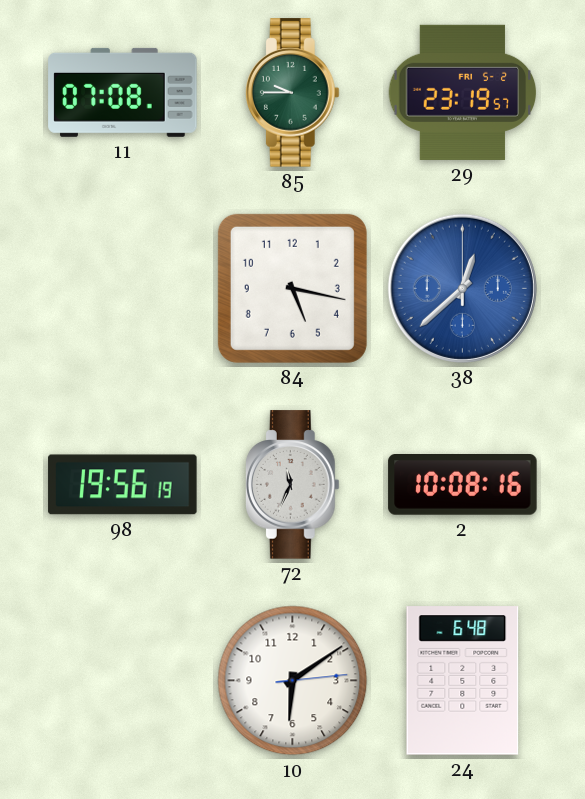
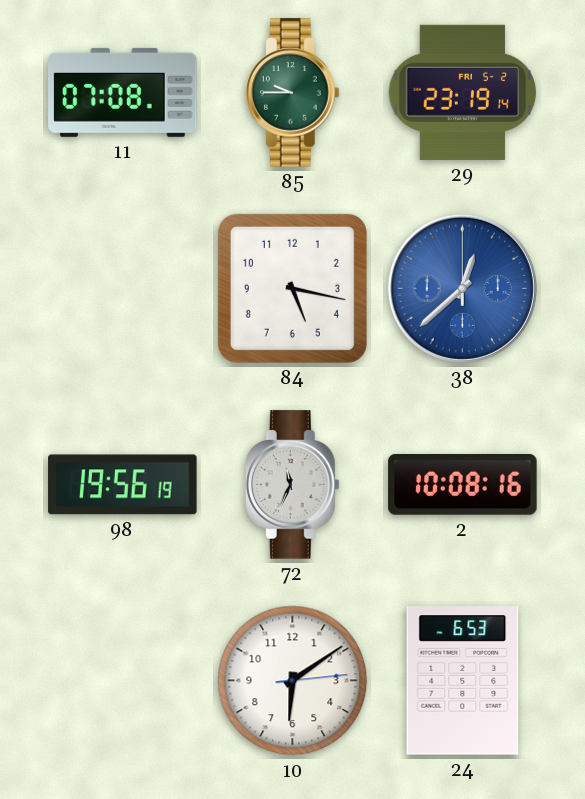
29: 23:19:57 -> 23:19:14
24: 6:48 -> 6:53
